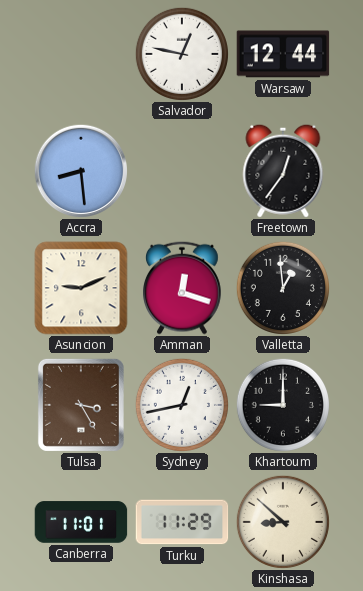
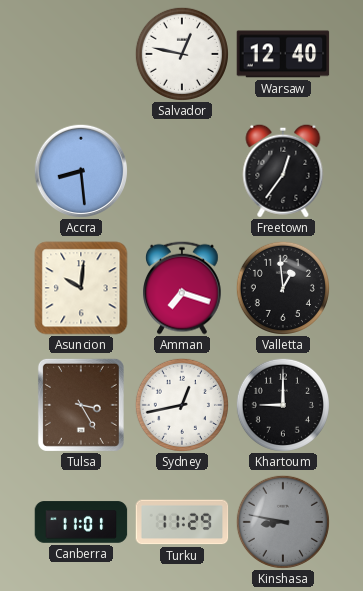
Warsaw: 12:44 -> 12:40
Asuncion: 9:11 -> 10:01
Amman: 12:18 -> 7:18
Kinshasa: 8:52 -> 8:47
Kinshasa dial: cream -> grey
